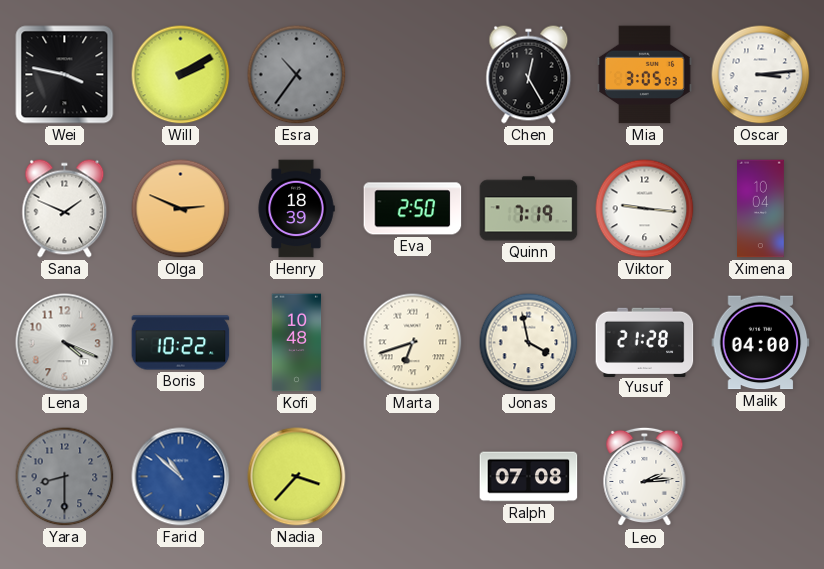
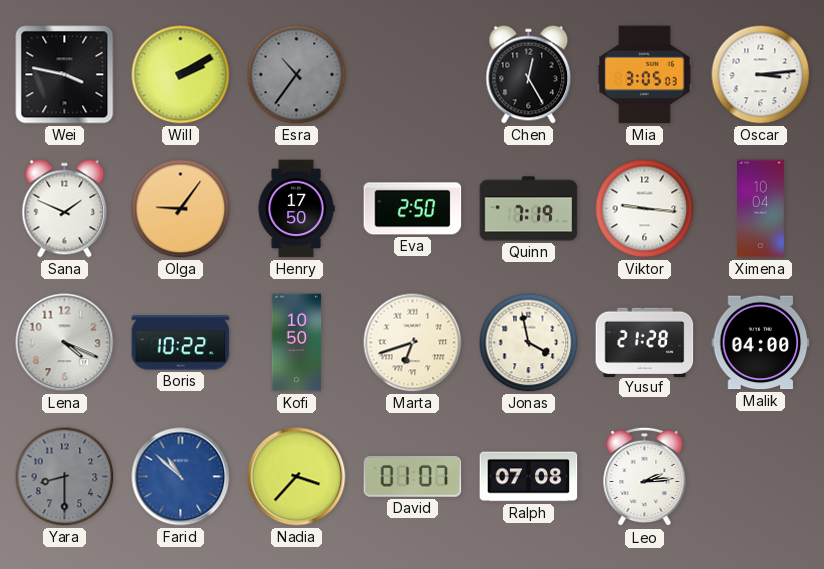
Olga: 2:49 -> 9:06
Henry: 18:39 -> 17:50
Kofi: 10:48 -> 10:50
David: none -> 01:07
